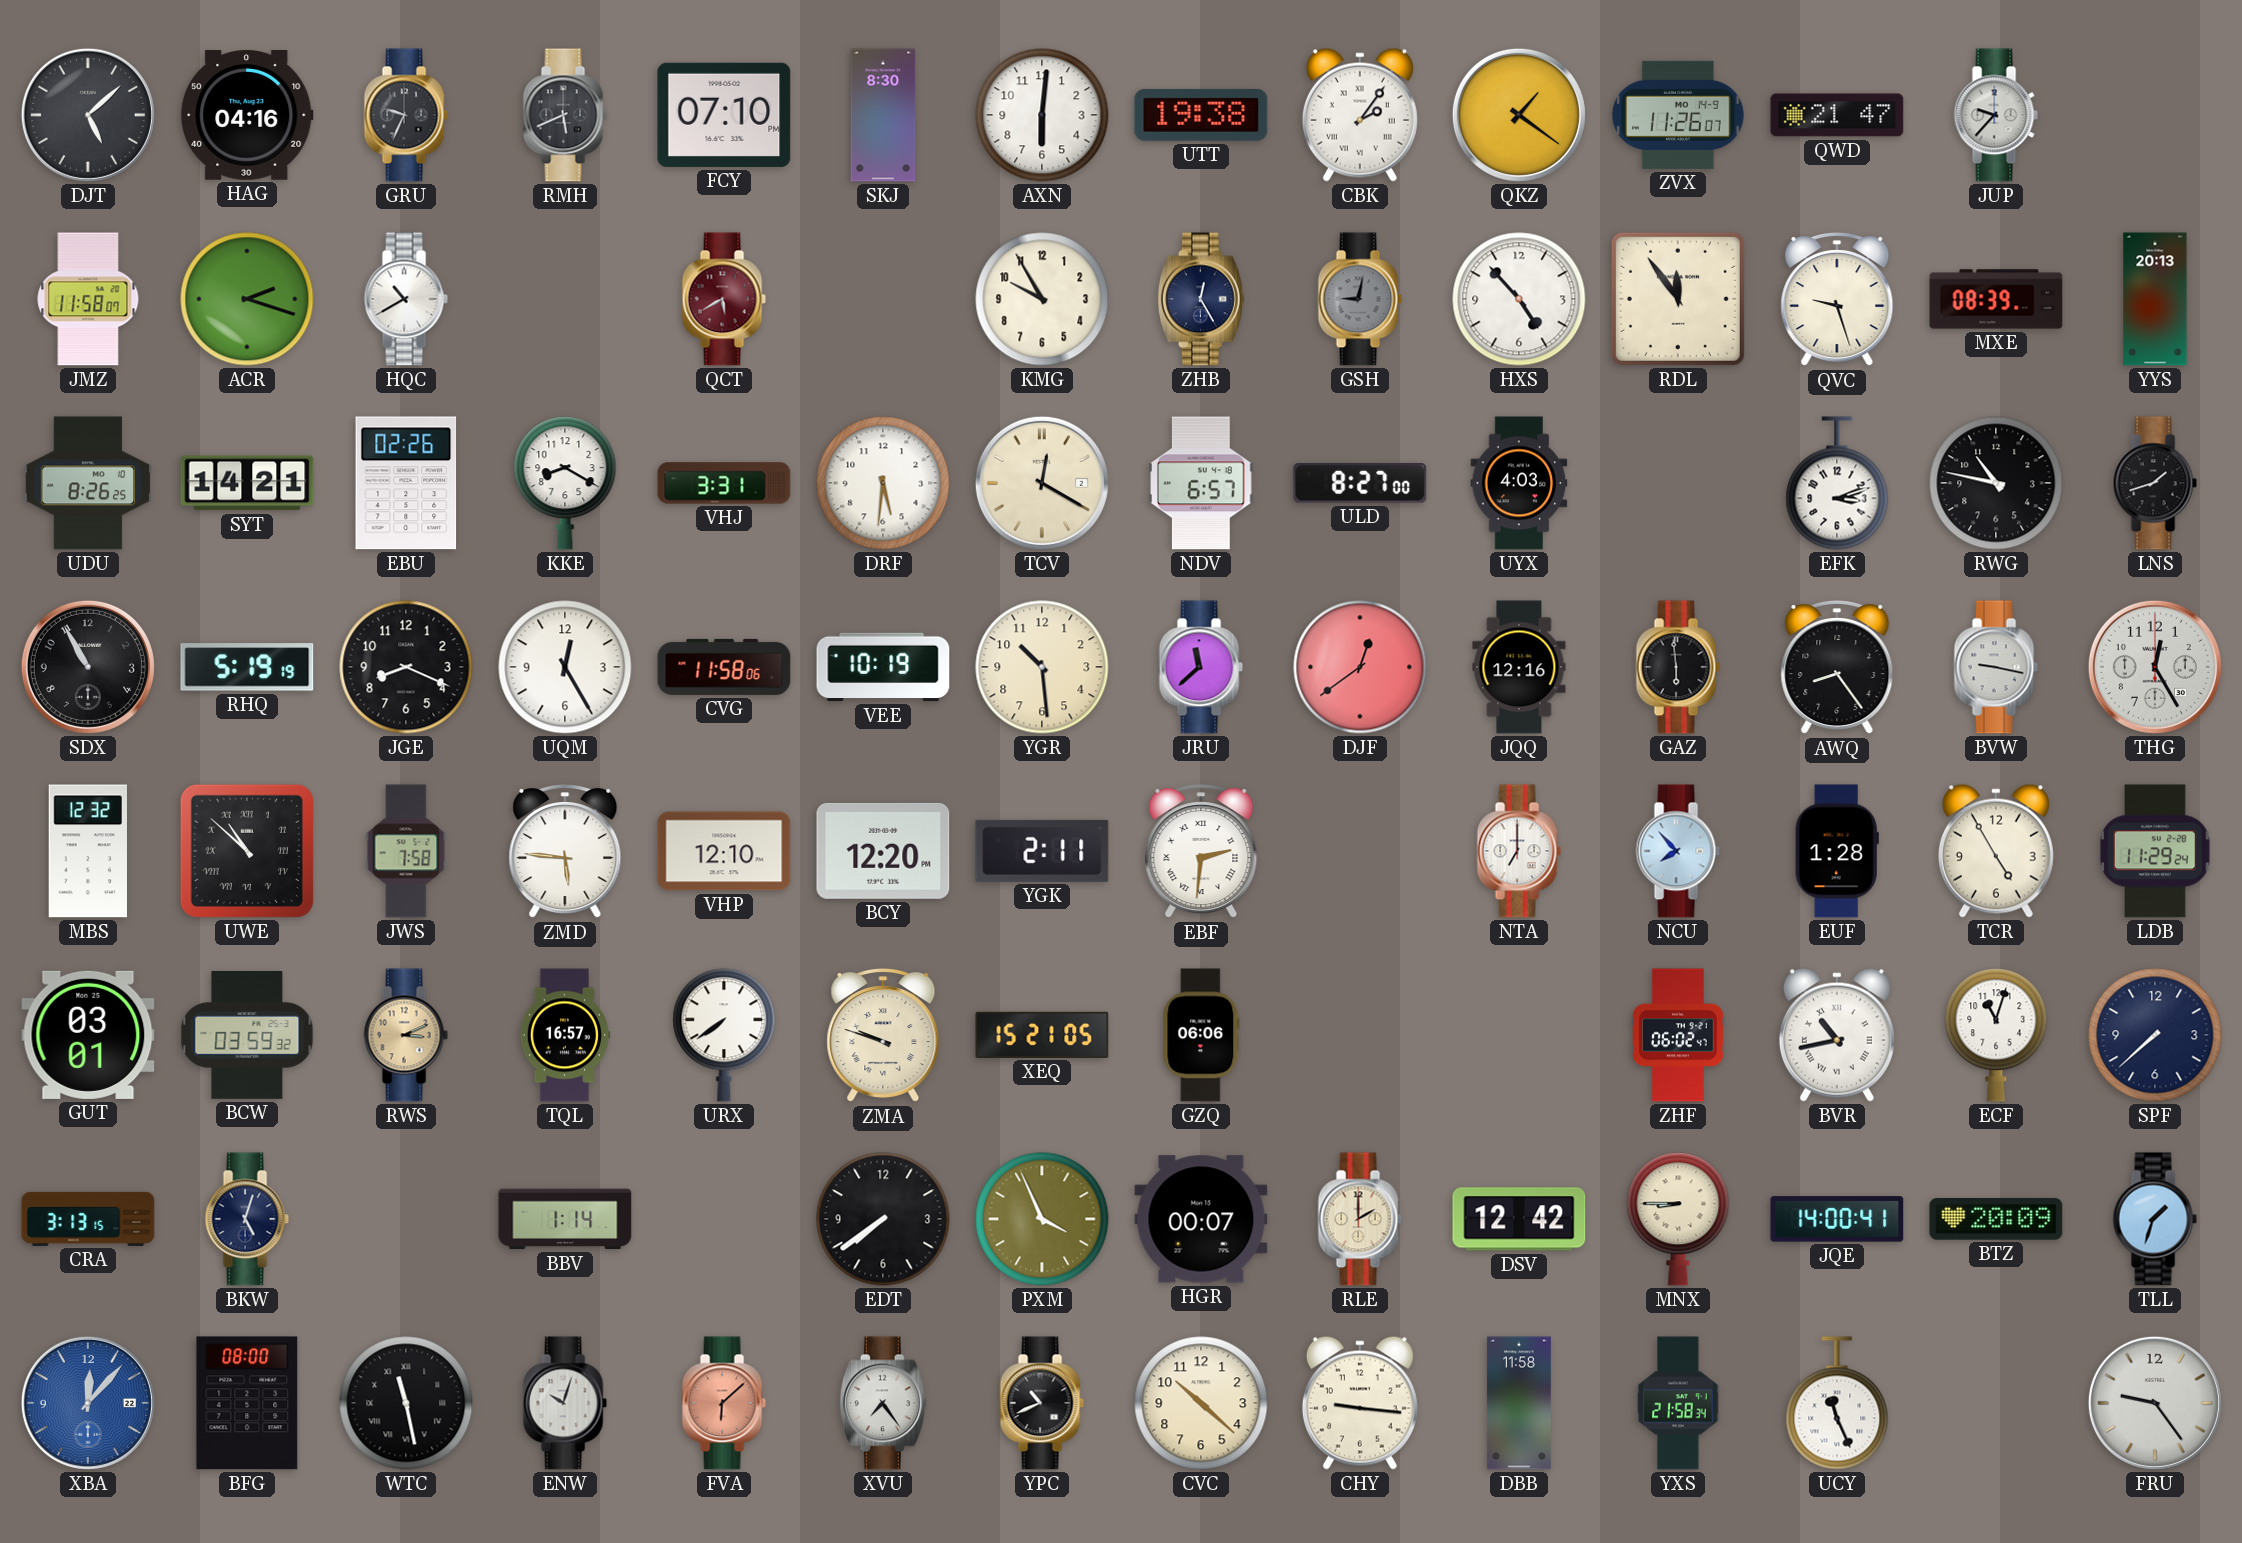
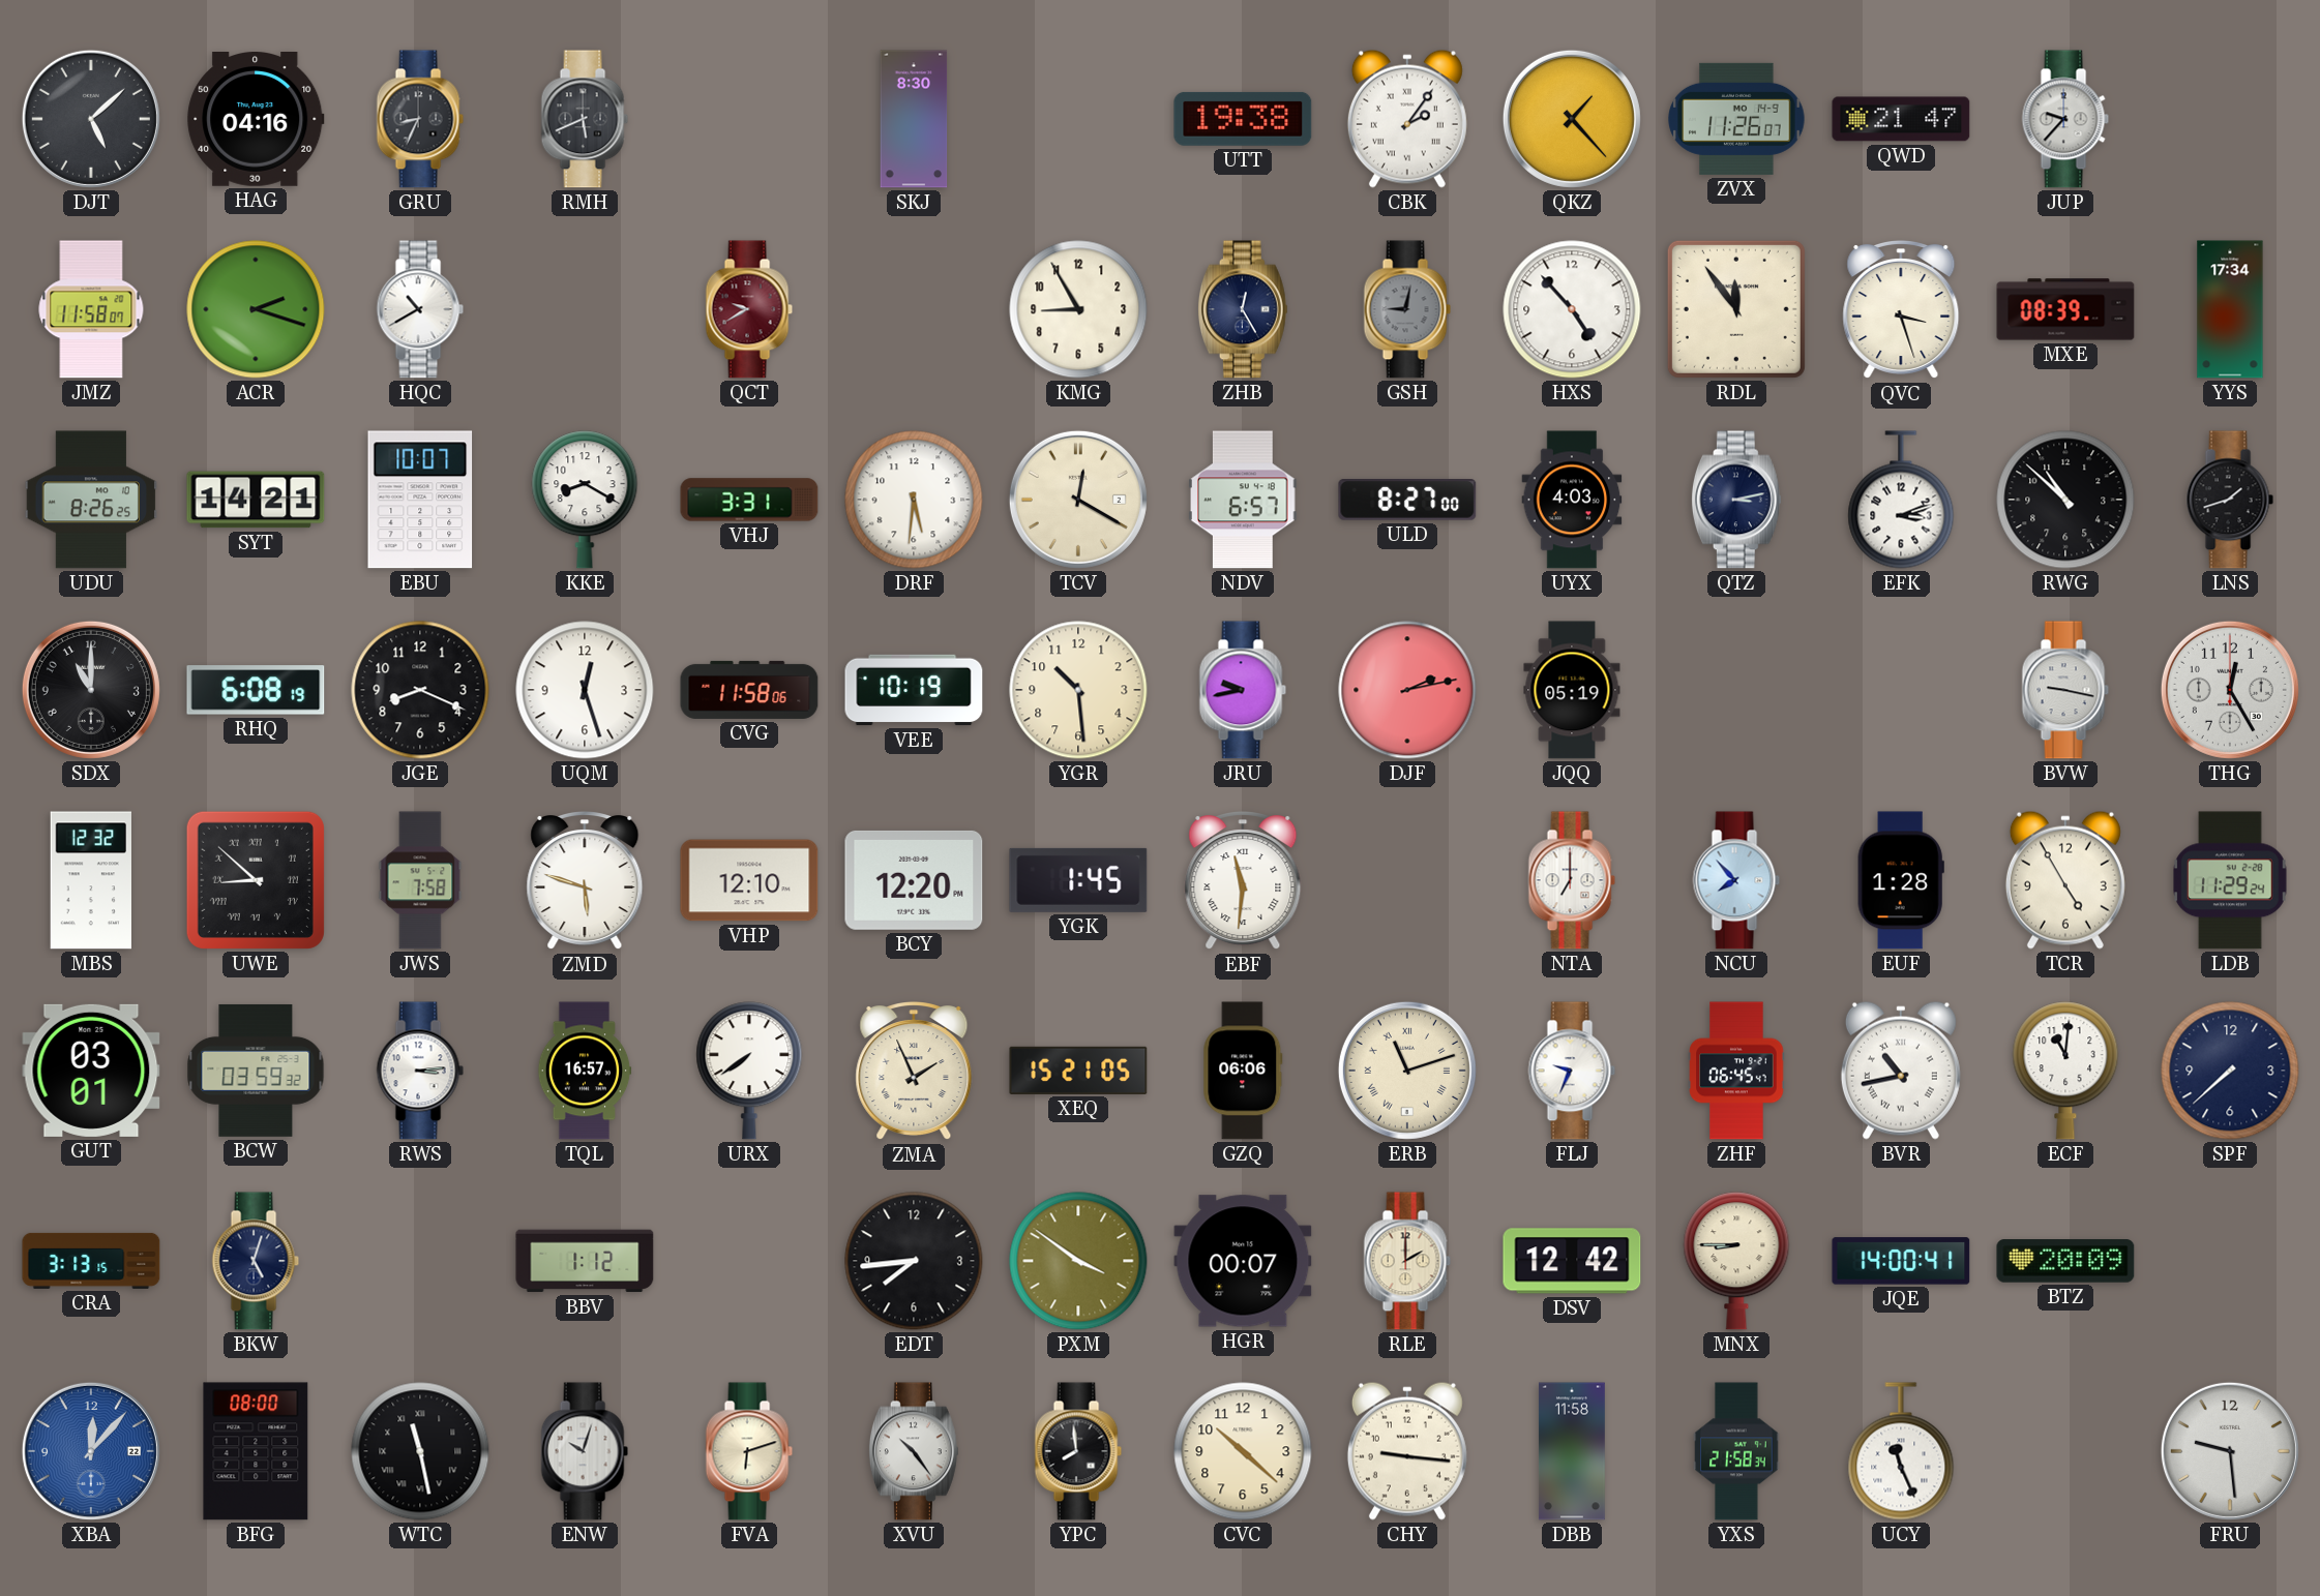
GRU: 9:34 -> 8:34
FCY: 07:10 -> none
AXN: 6:01 -> none
QKZ: 1:21 -> 1:23
QCT: 5:40 -> 9:40
KMG: 9:55 -> 8:55
QVC: 9:27 -> 3:27
YYS: 20:13 -> 17:34
EBU: 02:26 -> 10:07
QTZ: none -> 3:13
RWG: 10:47 -> 10:52
SDX: 10:55 -> 11:00
RHQ: 5:19 -> 6:08
UQM: 12:25 -> 12:27
JRU: 11:38 -> 9:43
DJF: 12:39 -> 2:13
JQQ: 12:16 -> 05:19
GAZ: 5:59 -> none
AWQ: 8:24 -> none
UWE: 10:52 -> 8:52
ZMD: 5:46 -> 5:48
YGK: 2:11 -> 1:45
EBF: 2:31 -> 11:31
RWS: 3:11 -> 3:14
RWS dial: champagne -> white
ZMA: 9:48 -> 1:56
ERB: none -> 11:12
FLJ: none -> 9:34
ZHF: 06:02 -> 06:45
ECF: 11:03 -> 11:01
BBV: 1:14 -> 1:12
EDT: 7:39 -> 7:44
PXM: 3:56 -> 3:51
TLL: 1:33 -> none
FVA: 6:08 -> 6:12
FVA dial: salmon -> cream
XVU: 7:24 -> 10:24
YPC: 10:41 -> 7:59
FRU: 9:24 -> 9:29
